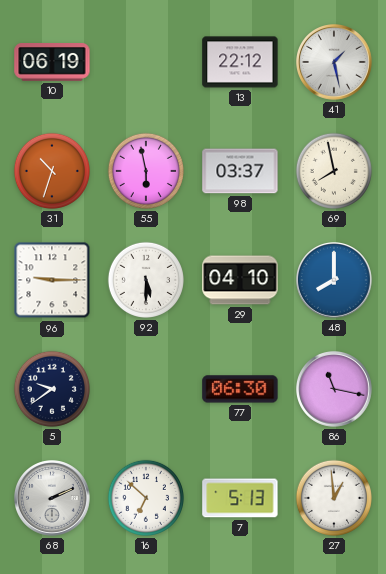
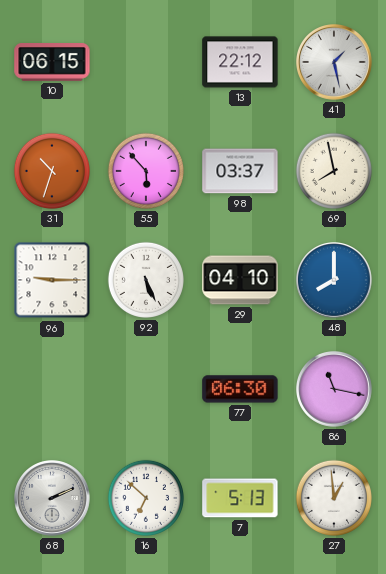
10: 06:19 -> 06:15
55: 5:58 -> 5:53
92: 5:30 -> 5:26
5: 9:39 -> none
